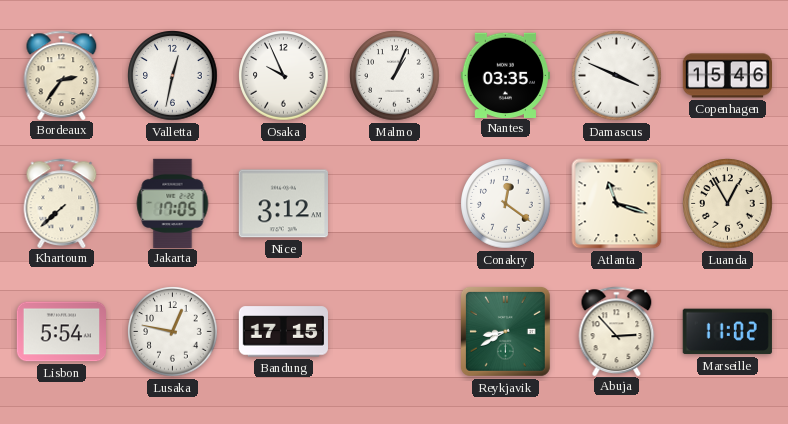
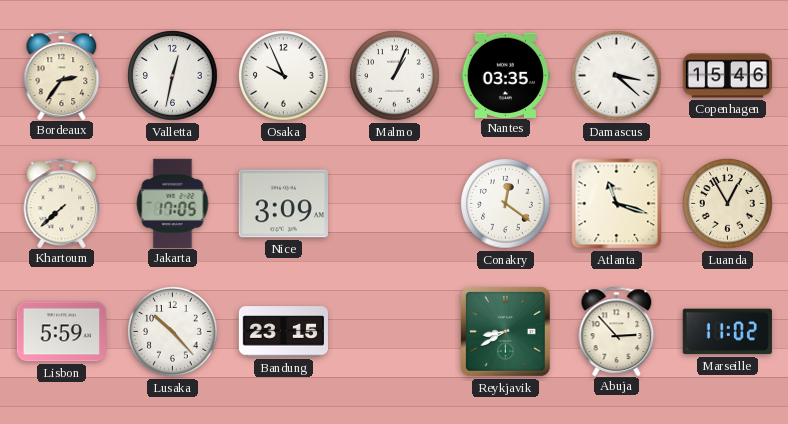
Damascus: 3:49 -> 3:22
Nice: 3:12 -> 3:09
Lisbon: 5:54 -> 5:59
Lusaka: 12:47 -> 10:23
Bandung: 17:15 -> 23:15
